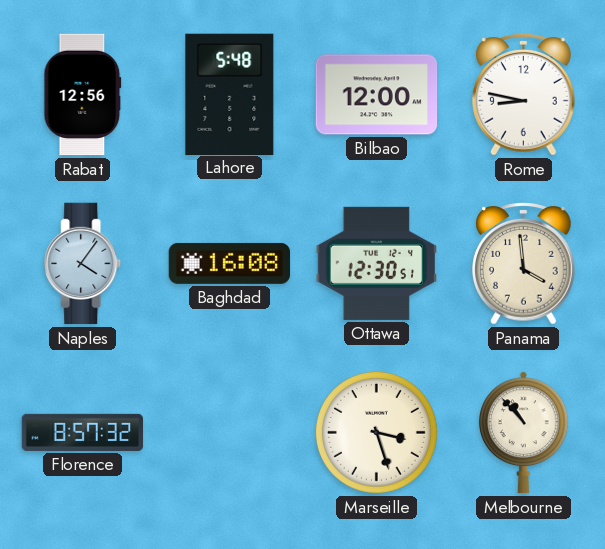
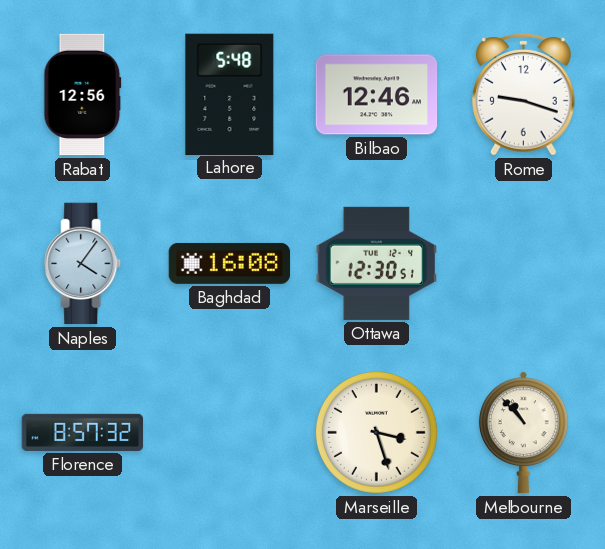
Bilbao: 12:00 -> 12:46
Rome: 8:47 -> 9:18
Panama: 3:59 -> none
